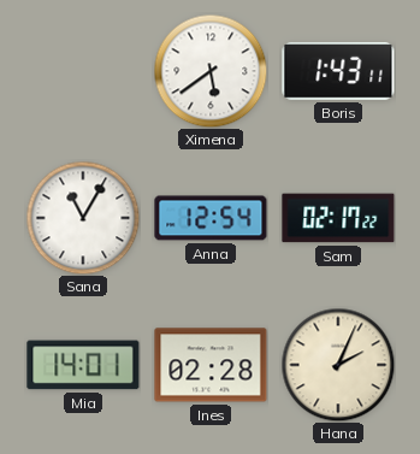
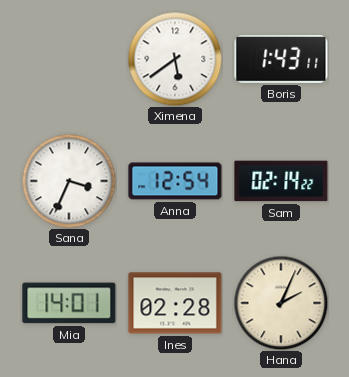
Sana: 11:05 -> 3:34
Sam: 02:17 -> 02:14
